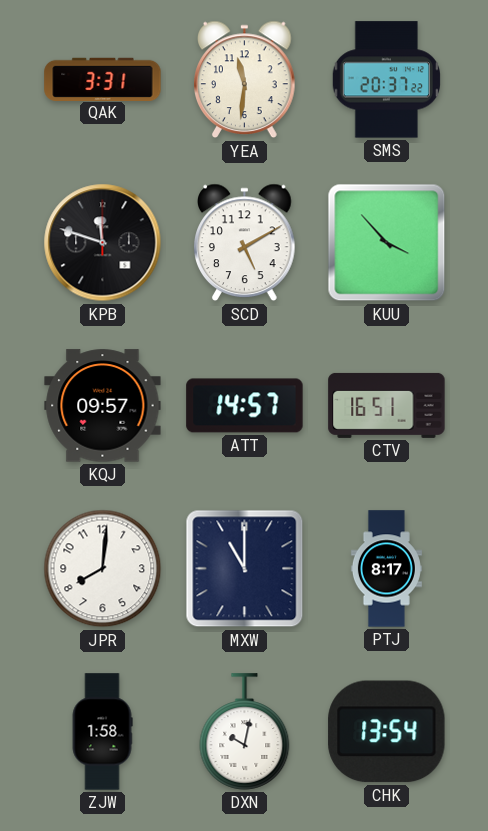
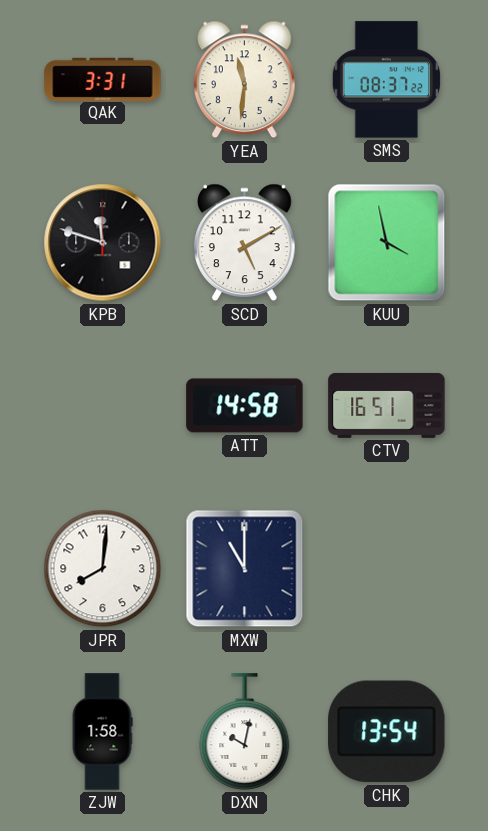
SMS: 20:37 -> 08:37
KUU: 3:53 -> 3:58
KQJ: 09:57 -> none
ATT: 14:57 -> 14:58
PTJ: 8:17 -> none
